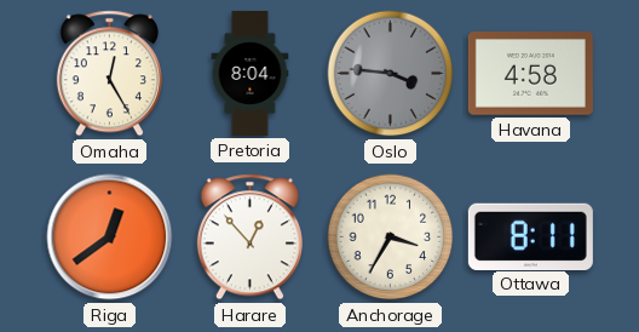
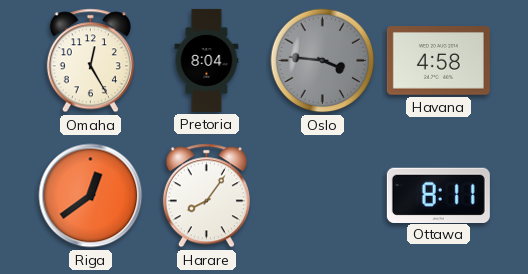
Harare: 12:53 -> 8:06
Anchorage: 3:35 -> none
